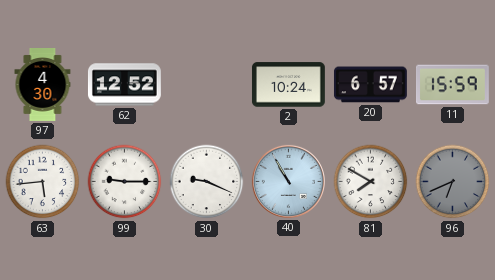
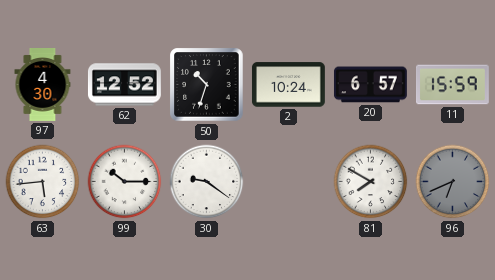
50: none -> 10:33
99: 9:15 -> 10:15
30: 9:19 -> 9:21
40: 10:55 -> none
